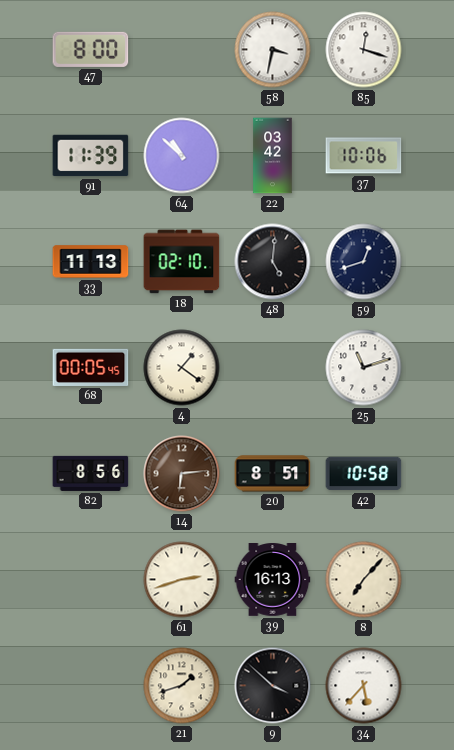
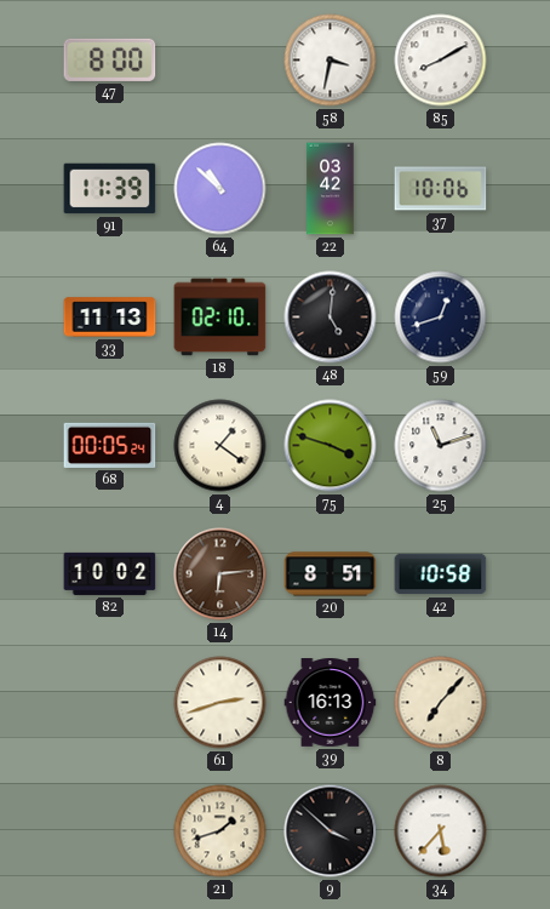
85: 12:18 -> 8:10
68: 00:05:45 -> 00:05:24
75: none -> 3:48
82: 8:56 -> 10:02
